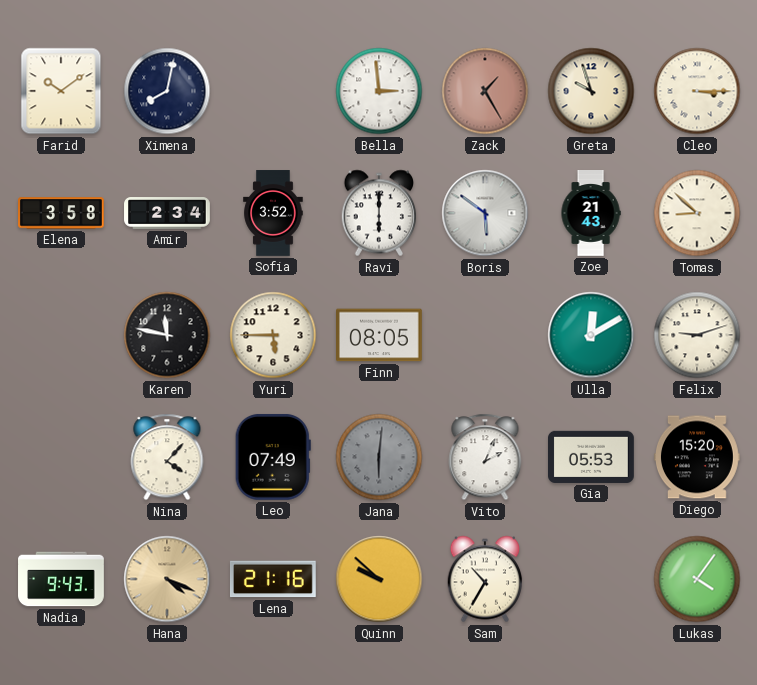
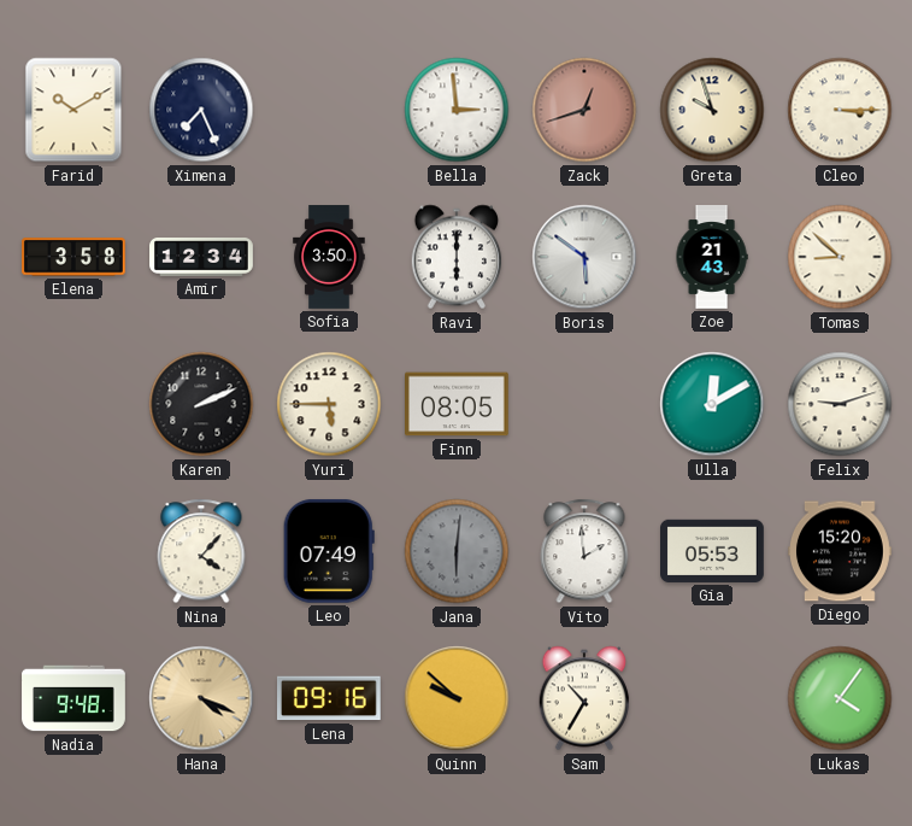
Farid: 10:09 -> 10:10
Ximena: 8:02 -> 7:26
Zack: 1:25 -> 12:42
Amir: 2:34 -> 12:34
Sofia: 3:52 -> 3:50
Karen: 11:47 -> 2:11
Vito: 2:04 -> 1:59
Nadia: 9:43 -> 9:48
Lena: 21:16 -> 09:16
